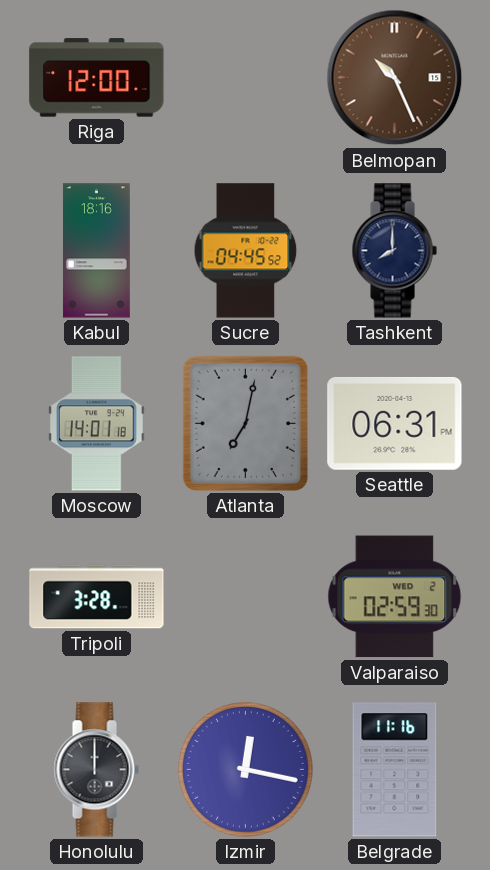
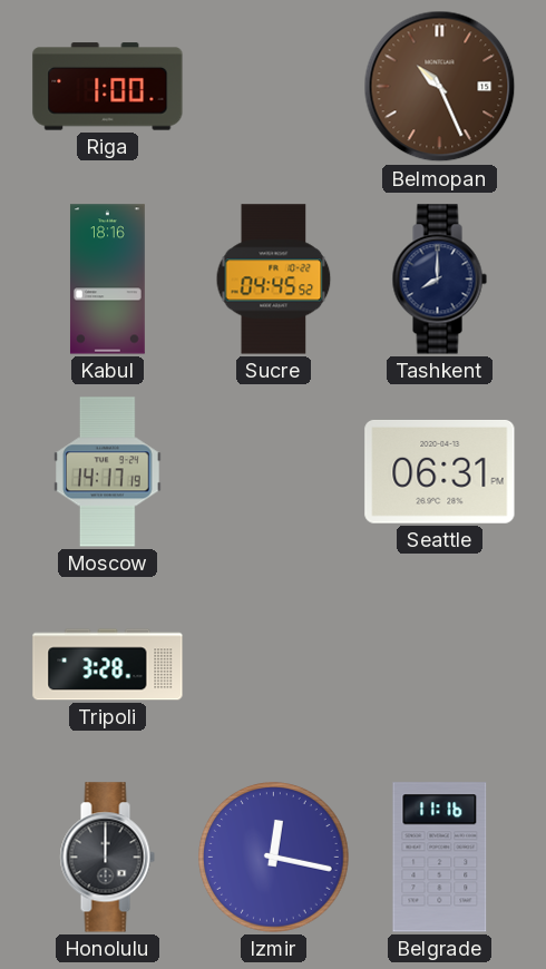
Riga: 12:00 -> 1:00
Moscow: 14:01 -> 14:17
Atlanta: 7:02 -> none
Valparaiso: 02:59 -> none
